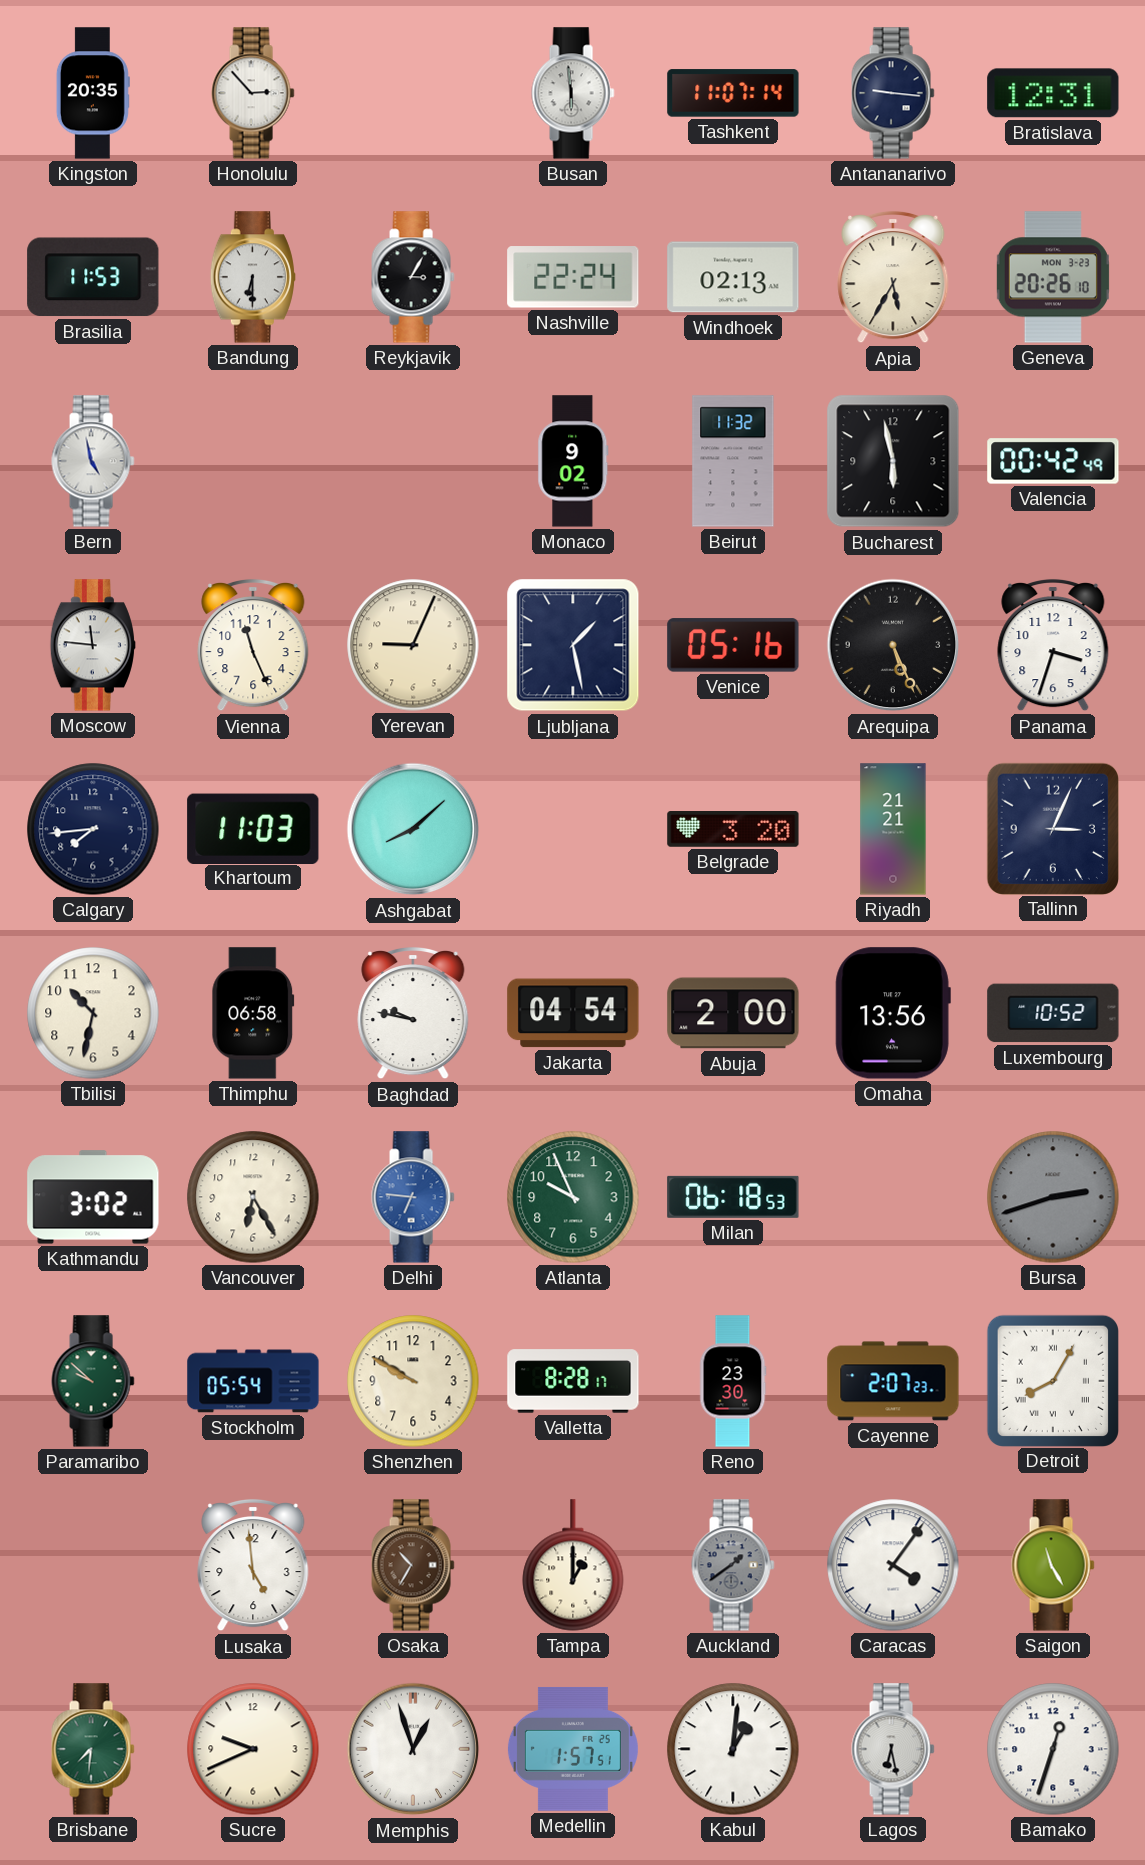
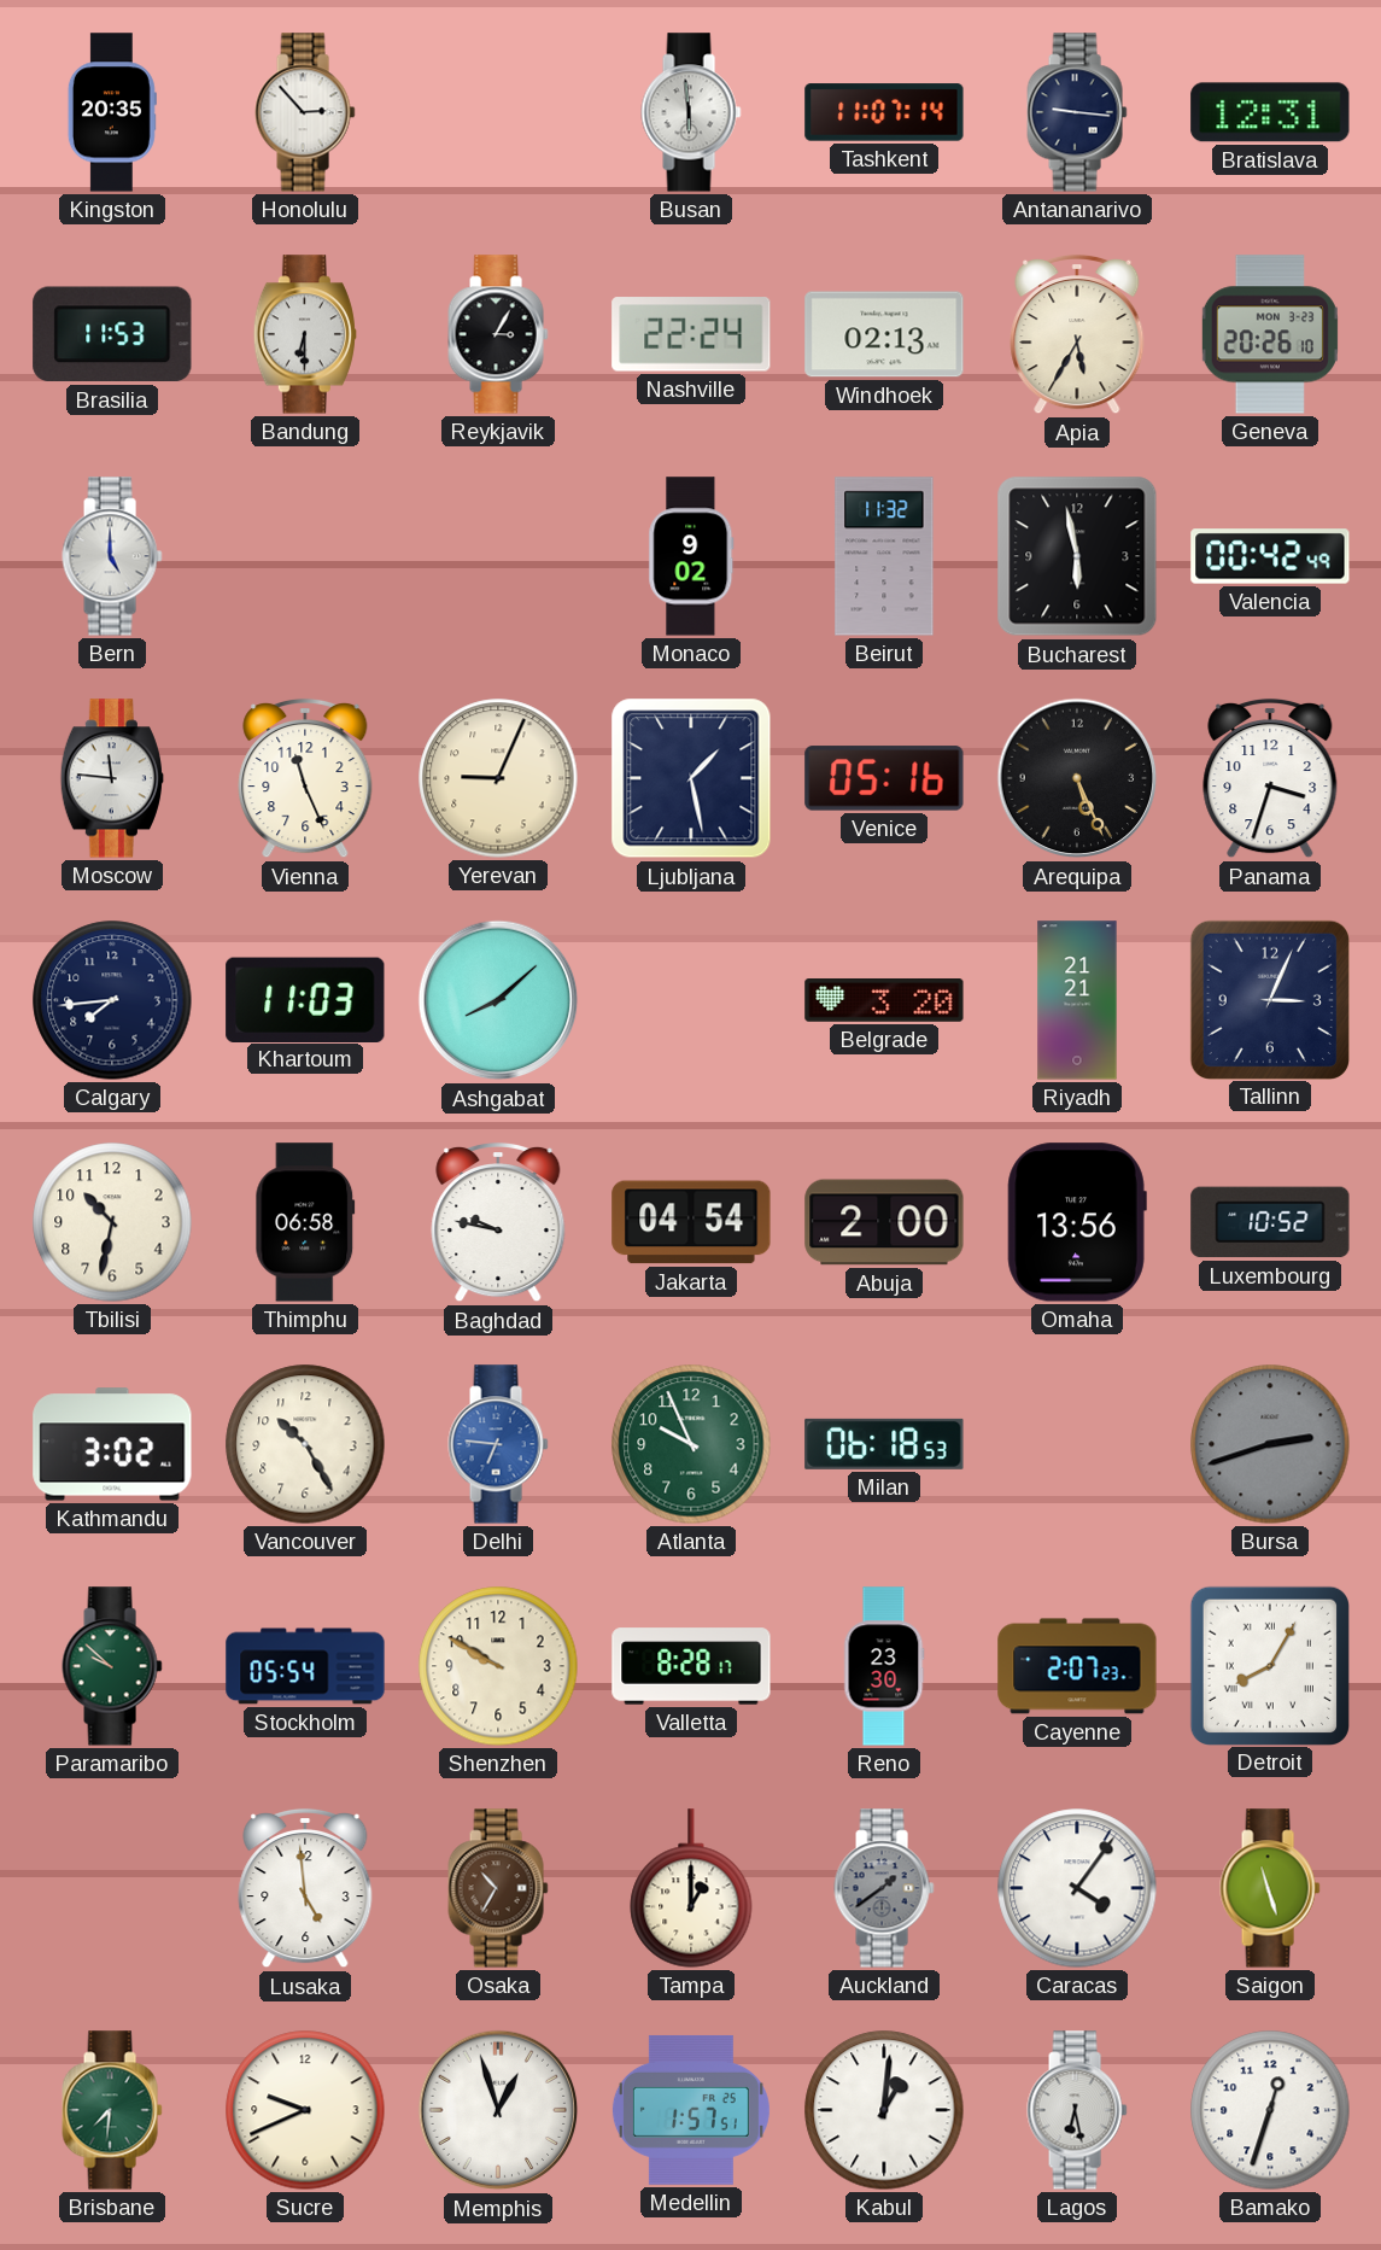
Bern: 4:58 -> 5:00
Vancouver: 6:25 -> 10:25
Saigon: 11:25 -> 11:27
